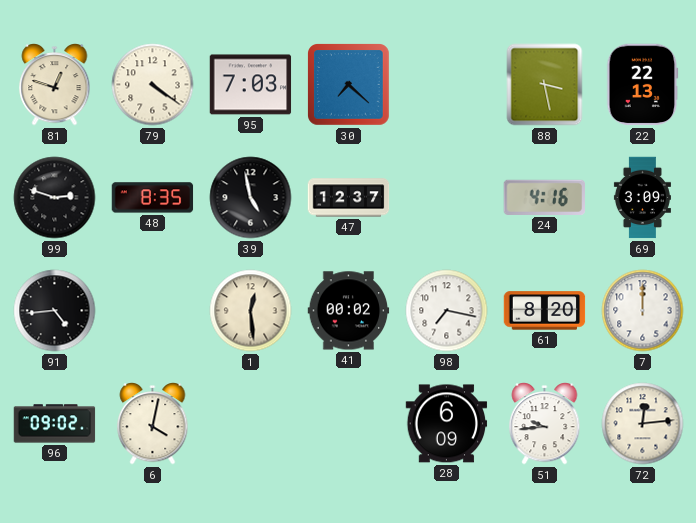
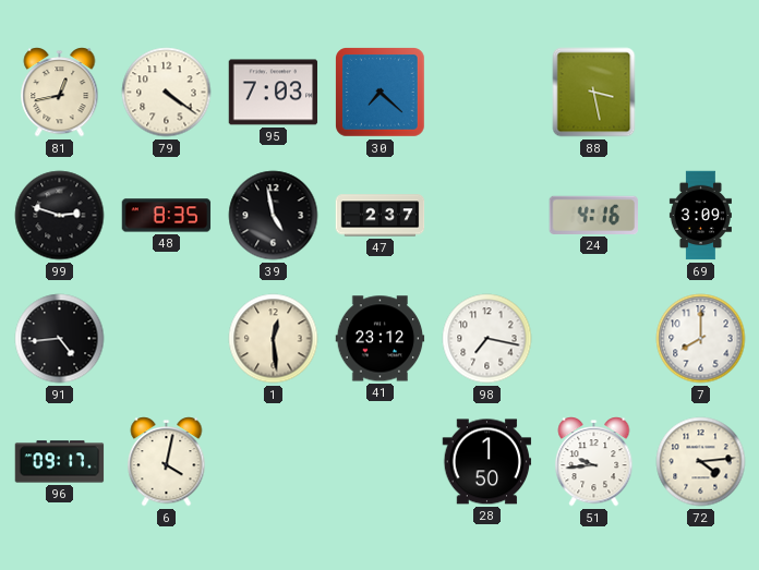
81: 12:48 -> 12:43
22: 22:13 -> none
47: 12:37 -> 2:37
41: 00:02 -> 23:12
61: 8:20 -> none
7: 12:00 -> 8:00
96: 09:02 -> 09:17
28: 6:09 -> 1:50
72: 12:14 -> 4:14
